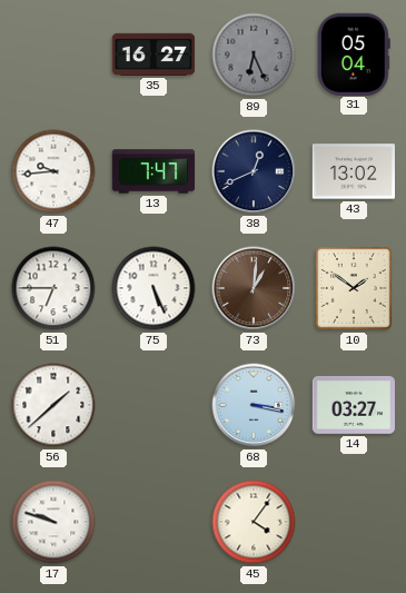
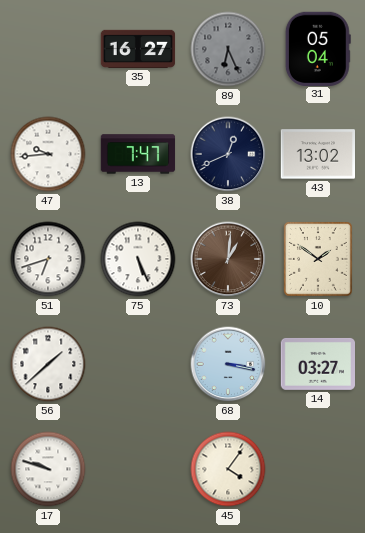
51: 6:45 -> 6:42
